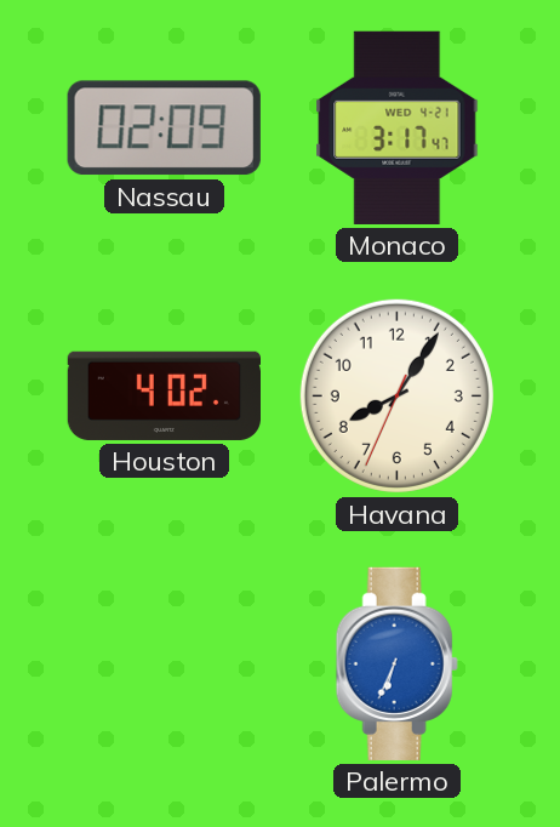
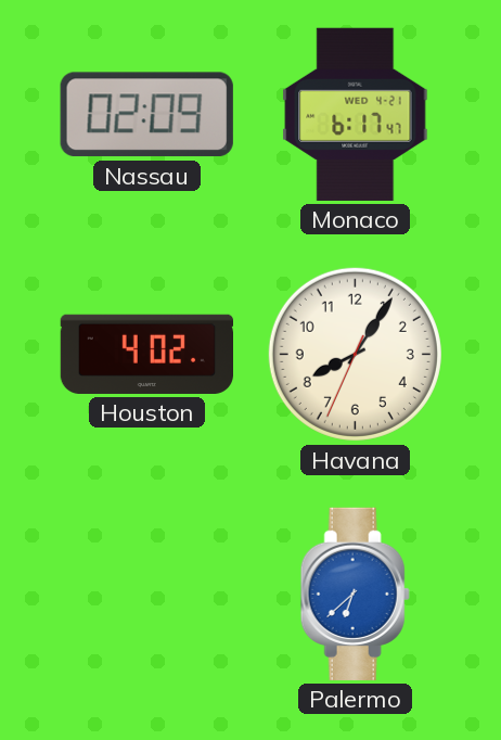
Monaco: 3:17 -> 6:17
Palermo: 6:34 -> 6:38
